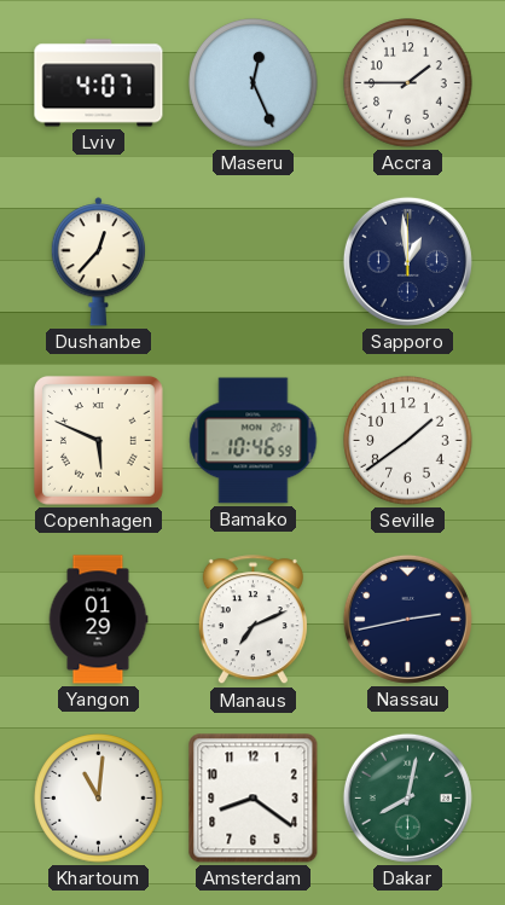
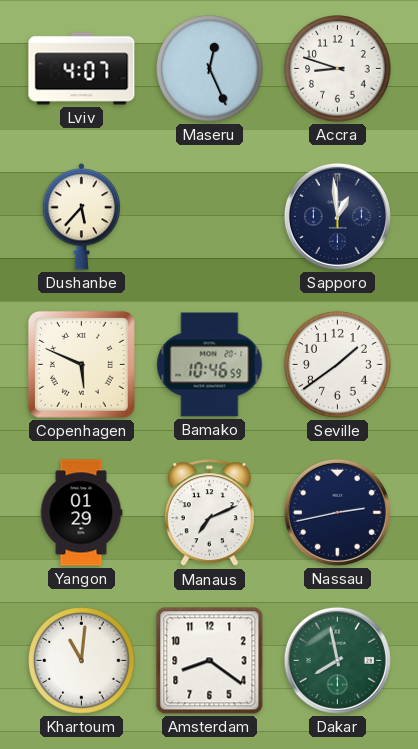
Accra: 1:45 -> 8:48
Dushanbe: 12:37 -> 5:37
Dakar: 8:02 -> 7:58
